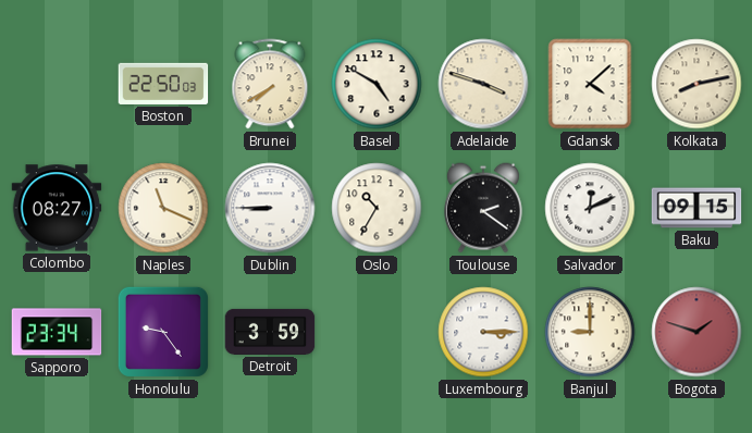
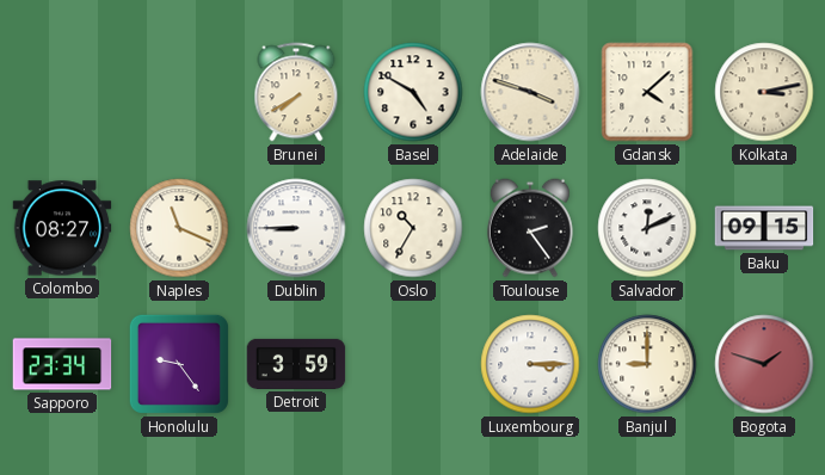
Boston: 22:50 -> none
Kolkata: 8:13 -> 3:13
Toulouse: 2:21 -> 2:24
